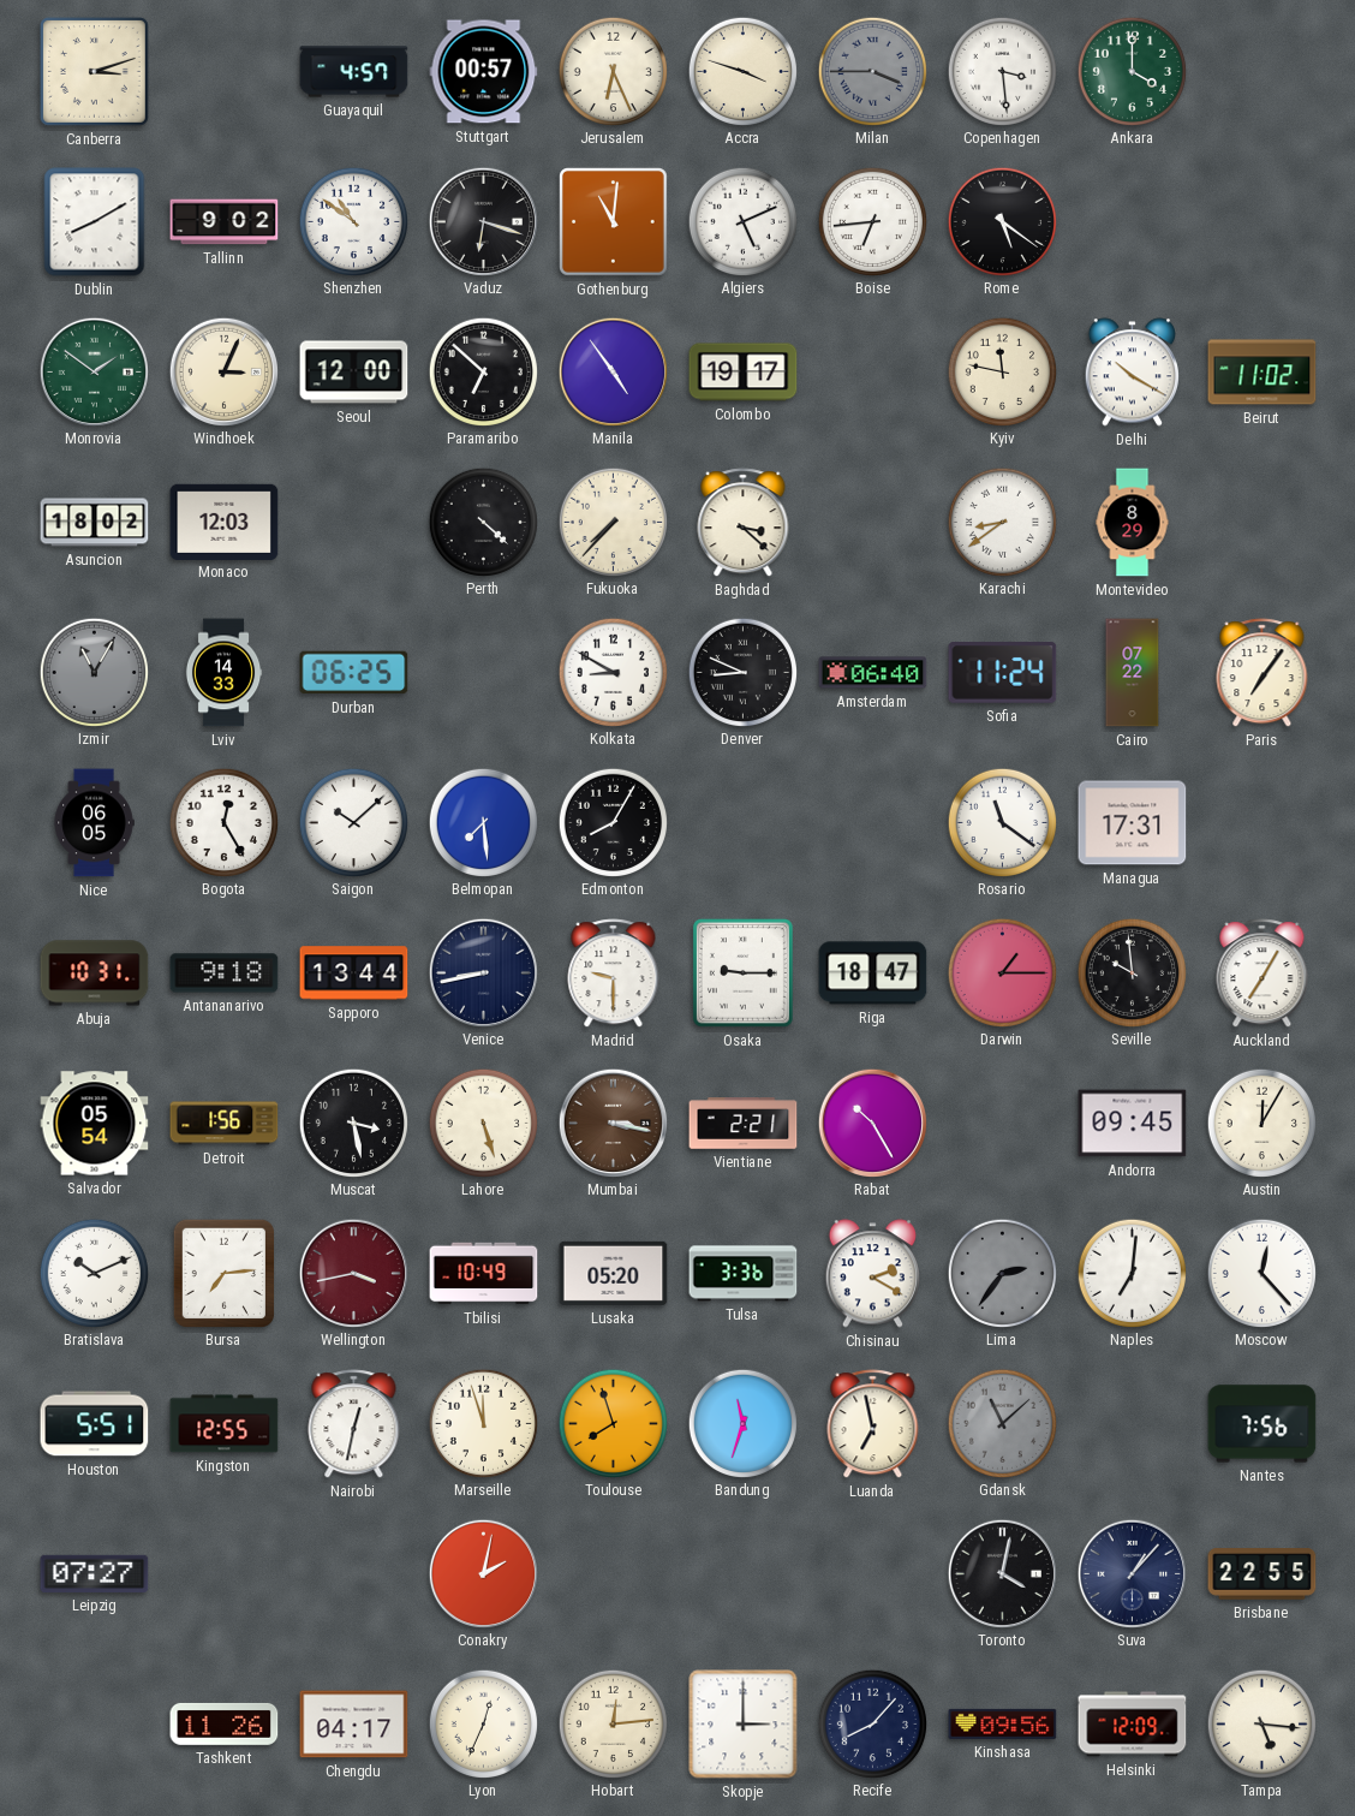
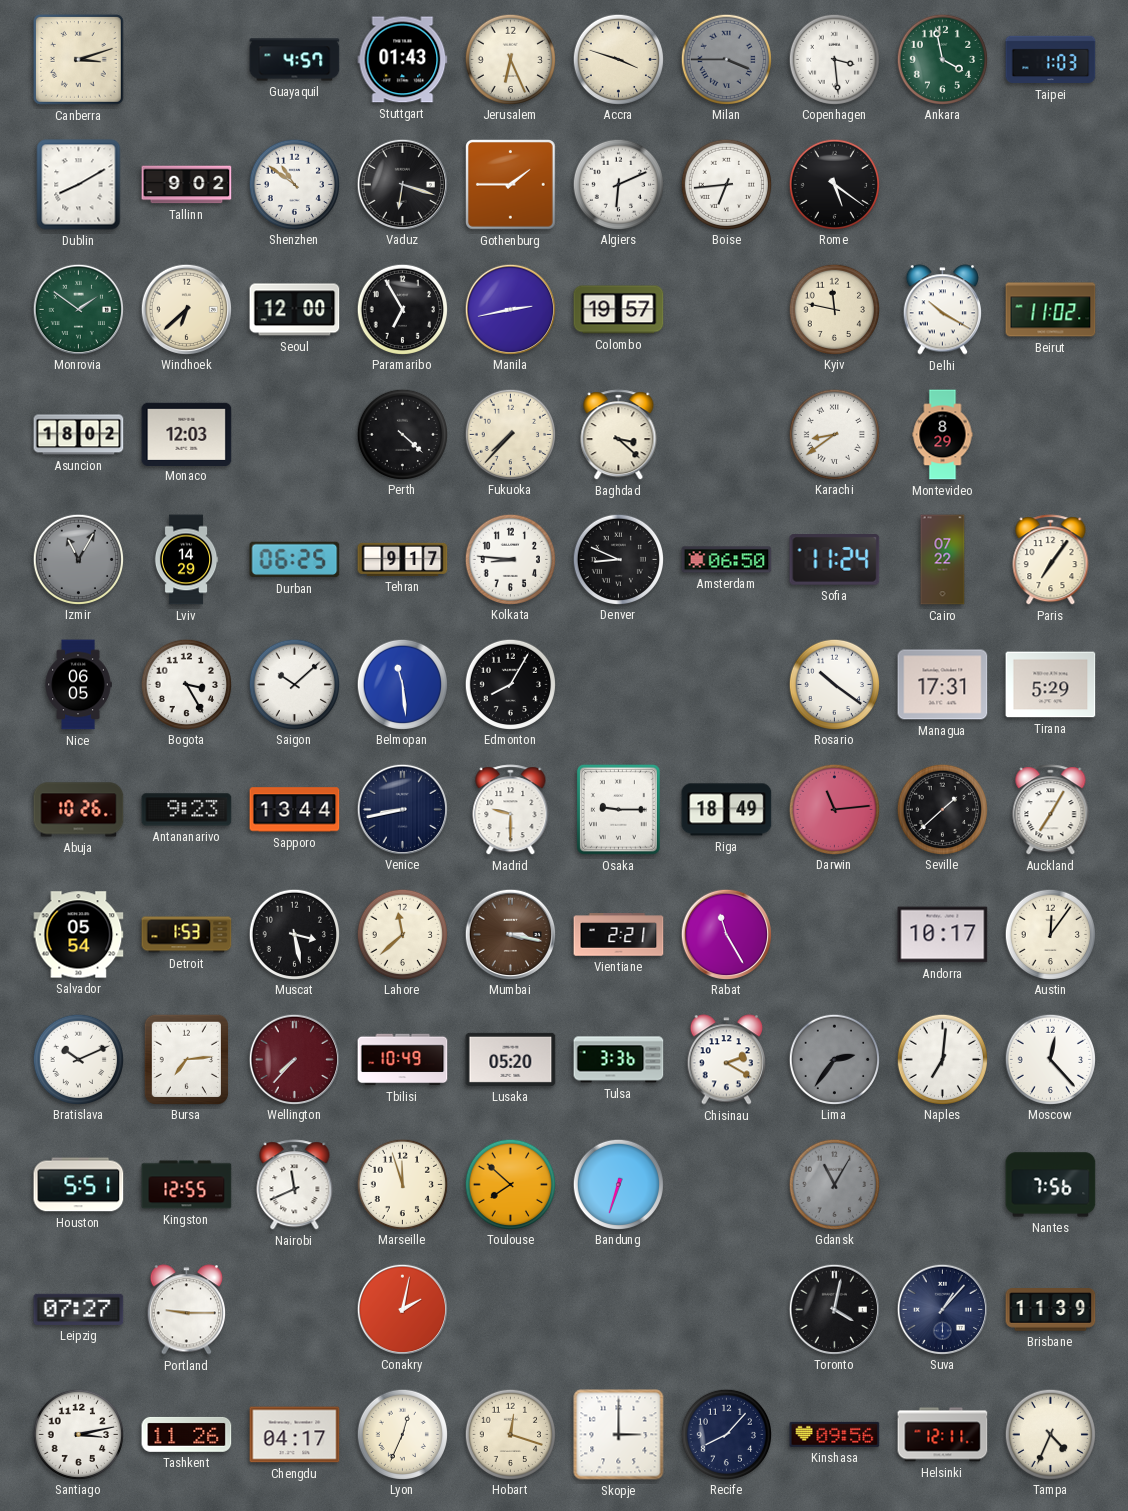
Stuttgart: 00:57 -> 01:43
Ankara: 4:00 -> 3:58
Taipei: none -> 1:03
Gothenburg: 11:01 -> 1:45
Algiers: 5:11 -> 6:11
Windhoek: 3:04 -> 6:38
Paramaribo: 6:52 -> 6:55
Manila: 4:54 -> 2:43
Colombo: 19:17 -> 19:57
Lviv: 14:33 -> 14:29
Tehran: none -> 9:17
Kolkata: 8:50 -> 8:46
Amsterdam: 06:40 -> 06:50
Bogota: 12:25 -> 3:25
Belmopan: 7:29 -> 11:29
Rosario: 11:21 -> 10:21
Tirana: none -> 5:29
Abuja: 10:31 -> 10:26
Antananarivo: 9:18 -> 9:23
Riga: 18:47 -> 18:49
Darwin: 1:15 -> 11:14
Seville: 9:59 -> 1:38
Detroit: 1:56 -> 1:53
Lahore: 5:27 -> 11:38
Rabat: 10:25 -> 11:25
Andorra: 09:45 -> 10:17
Austin: 12:05 -> 12:06
Wellington: 3:43 -> 7:37
Nairobi: 12:32 -> 11:41
Toulouse: 7:57 -> 7:52
Bandung: 11:33 -> 6:33
Luanda: 6:58 -> none
Gdansk: 11:08 -> 11:05
Portland: none -> 9:15
Brisbane: 22:55 -> 11:39
Santiago: none -> 3:13
Hobart: 12:14 -> 12:18
Helsinki: 12:09 -> 12:11
Tampa: 5:16 -> 4:34
